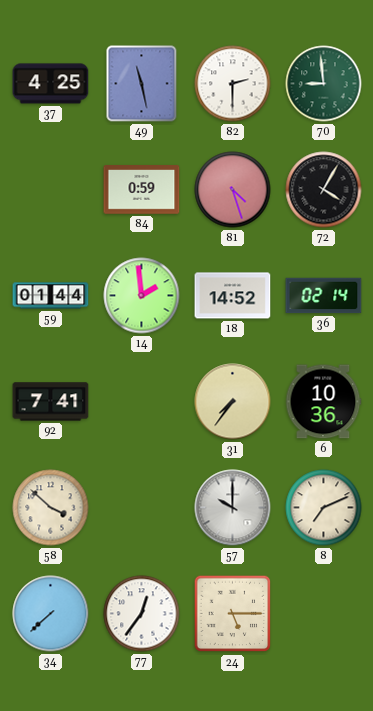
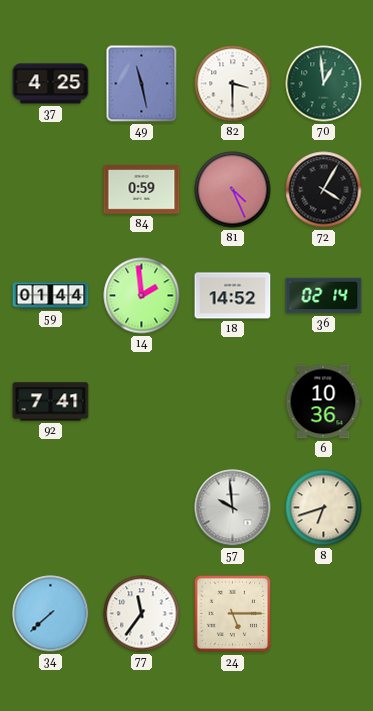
82: 2:30 -> 3:30
70: 8:59 -> 12:59
81: 4:27 -> 4:26
31: 7:36 -> none
58: 3:52 -> none
57: 10:00 -> 9:59
8: 7:11 -> 6:42
77: 12:36 -> 11:36
